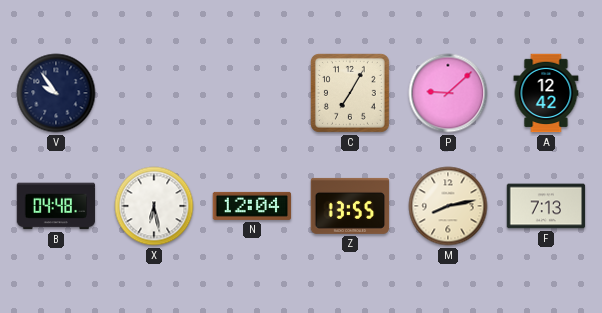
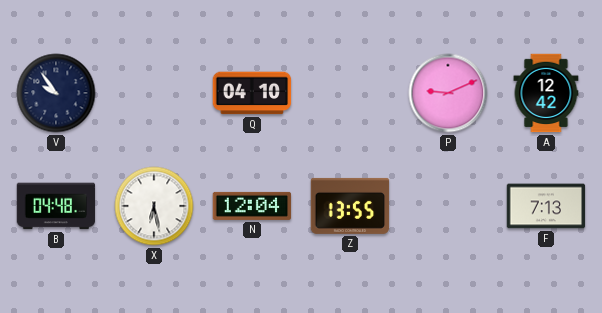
Q: none -> 04:10
C: 7:05 -> none
P: 9:08 -> 9:11
M: 8:13 -> none
